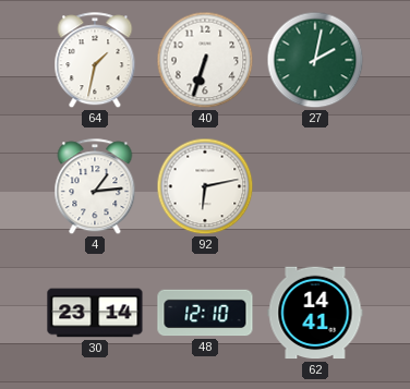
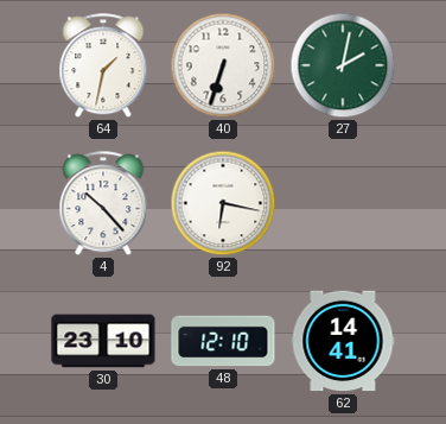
4: 1:14 -> 10:23
92: 6:13 -> 6:17
30: 23:14 -> 23:10
